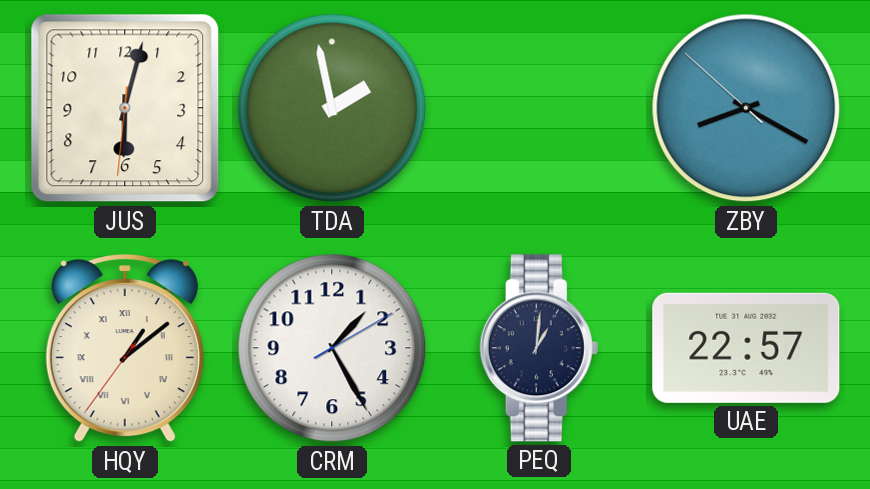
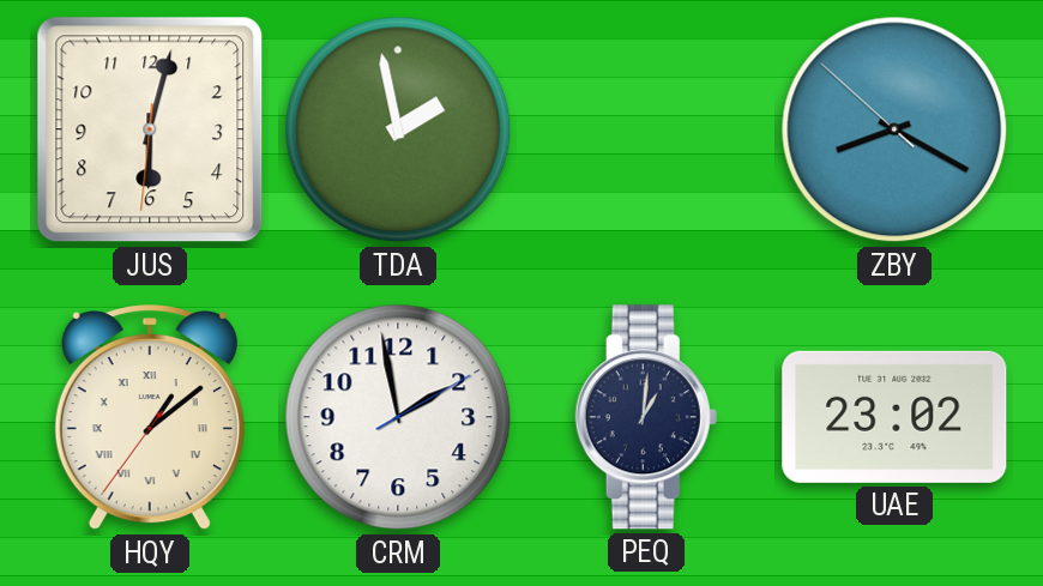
CRM: 1:25 -> 1:58
UAE: 22:57 -> 23:02
